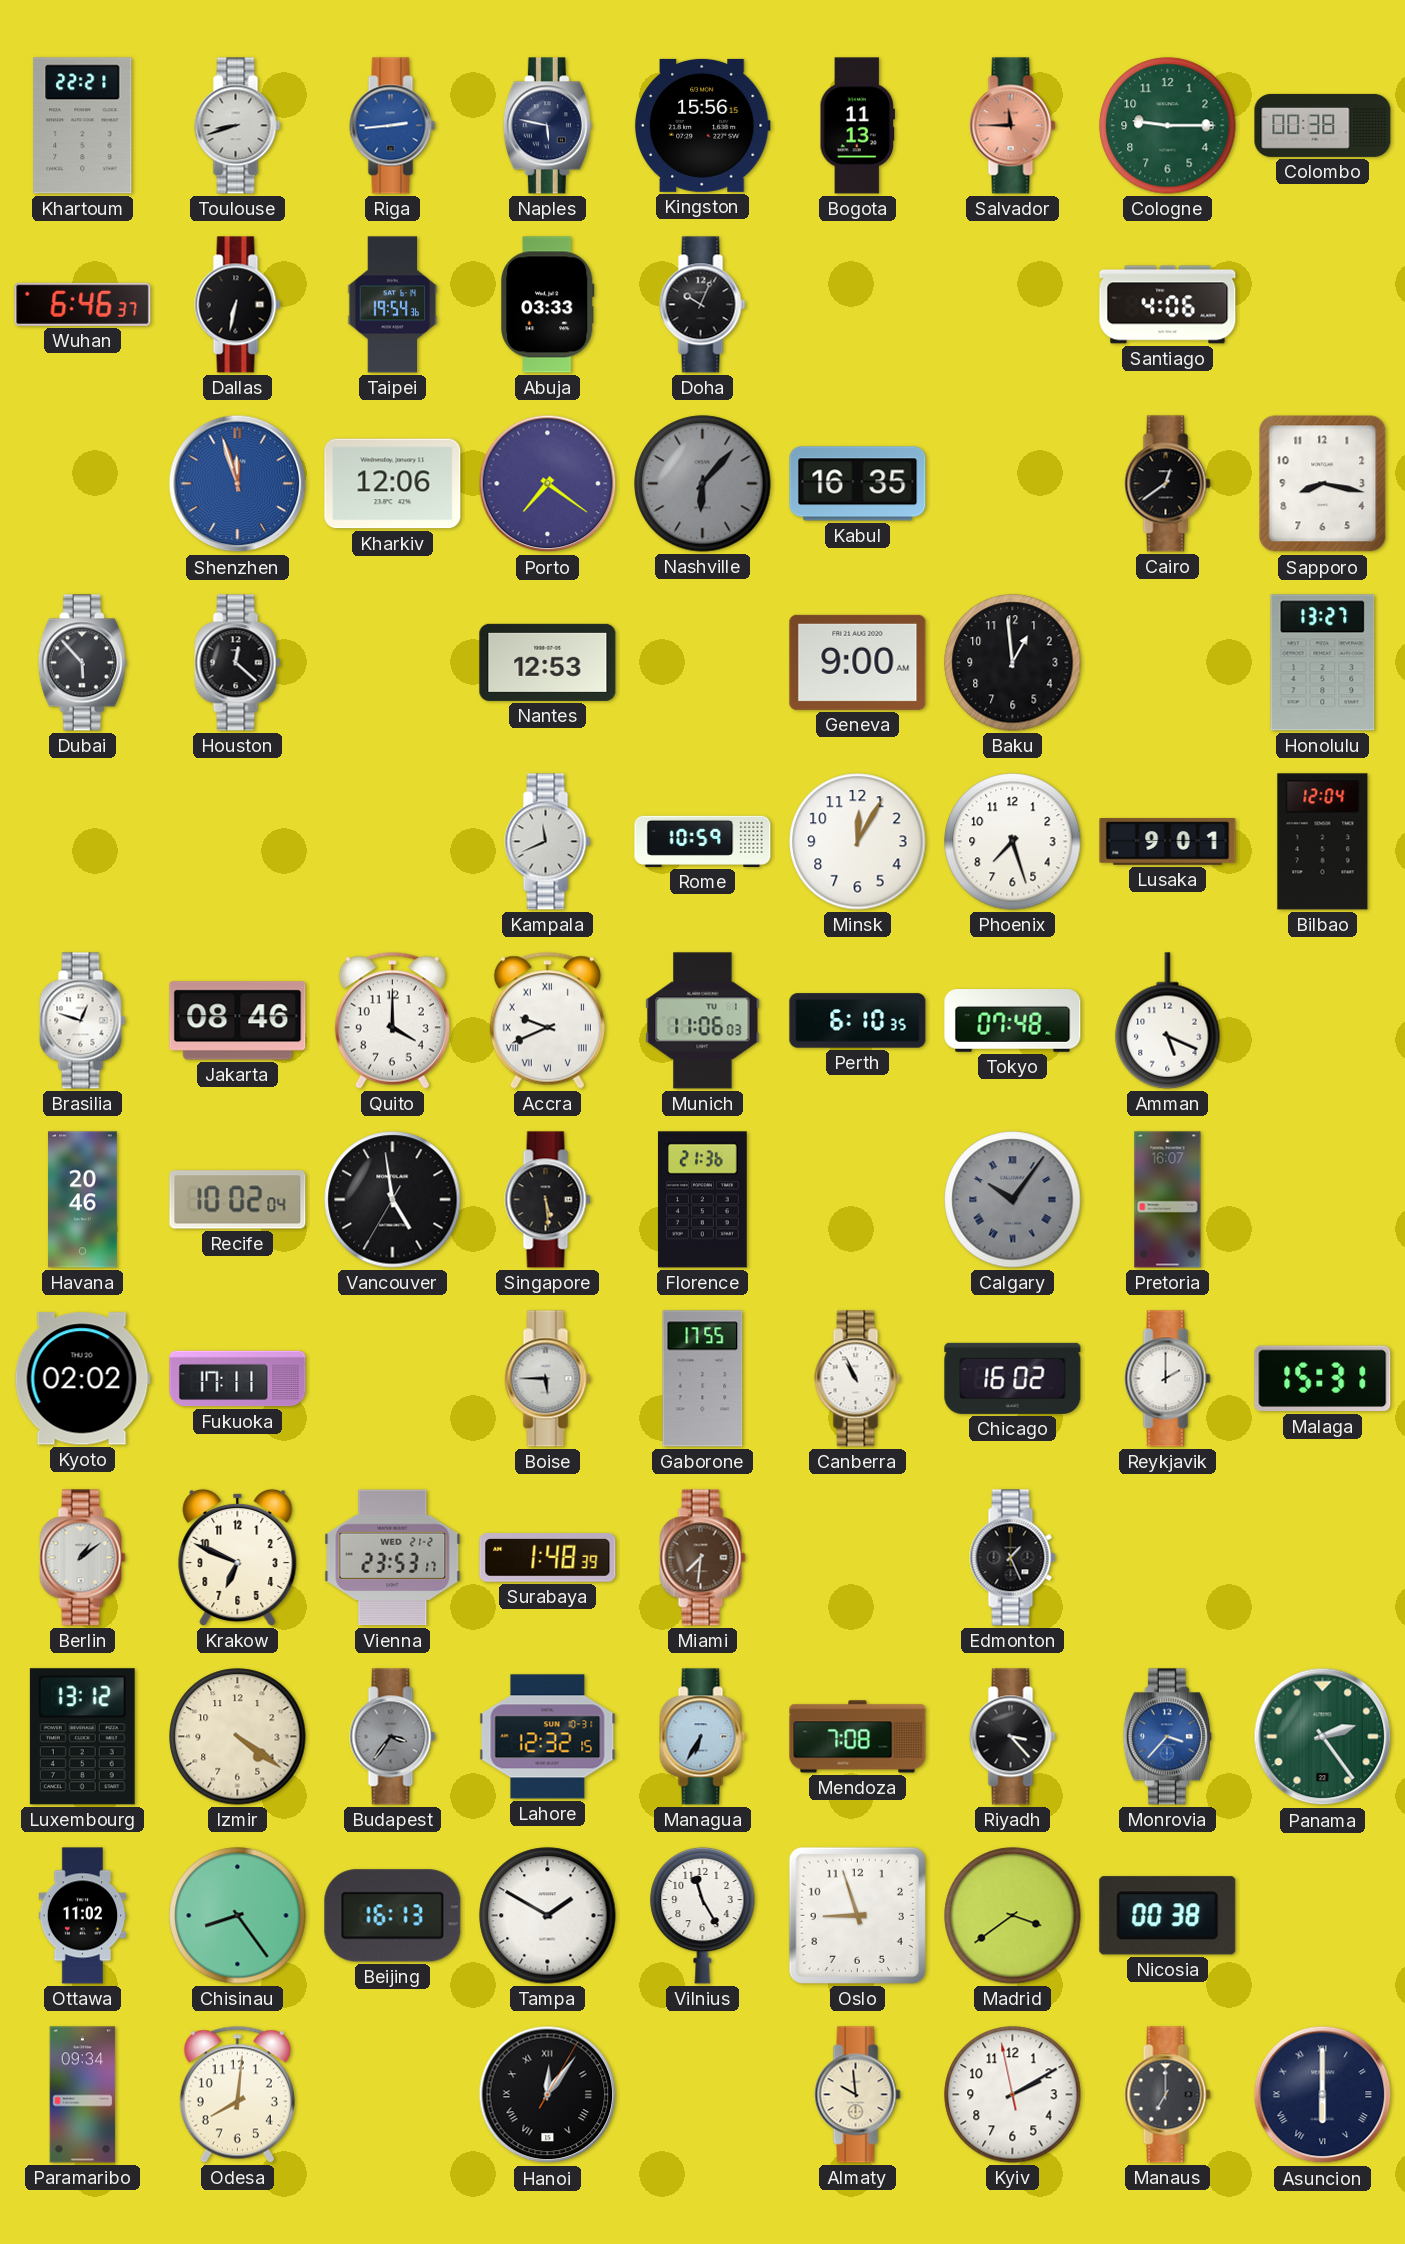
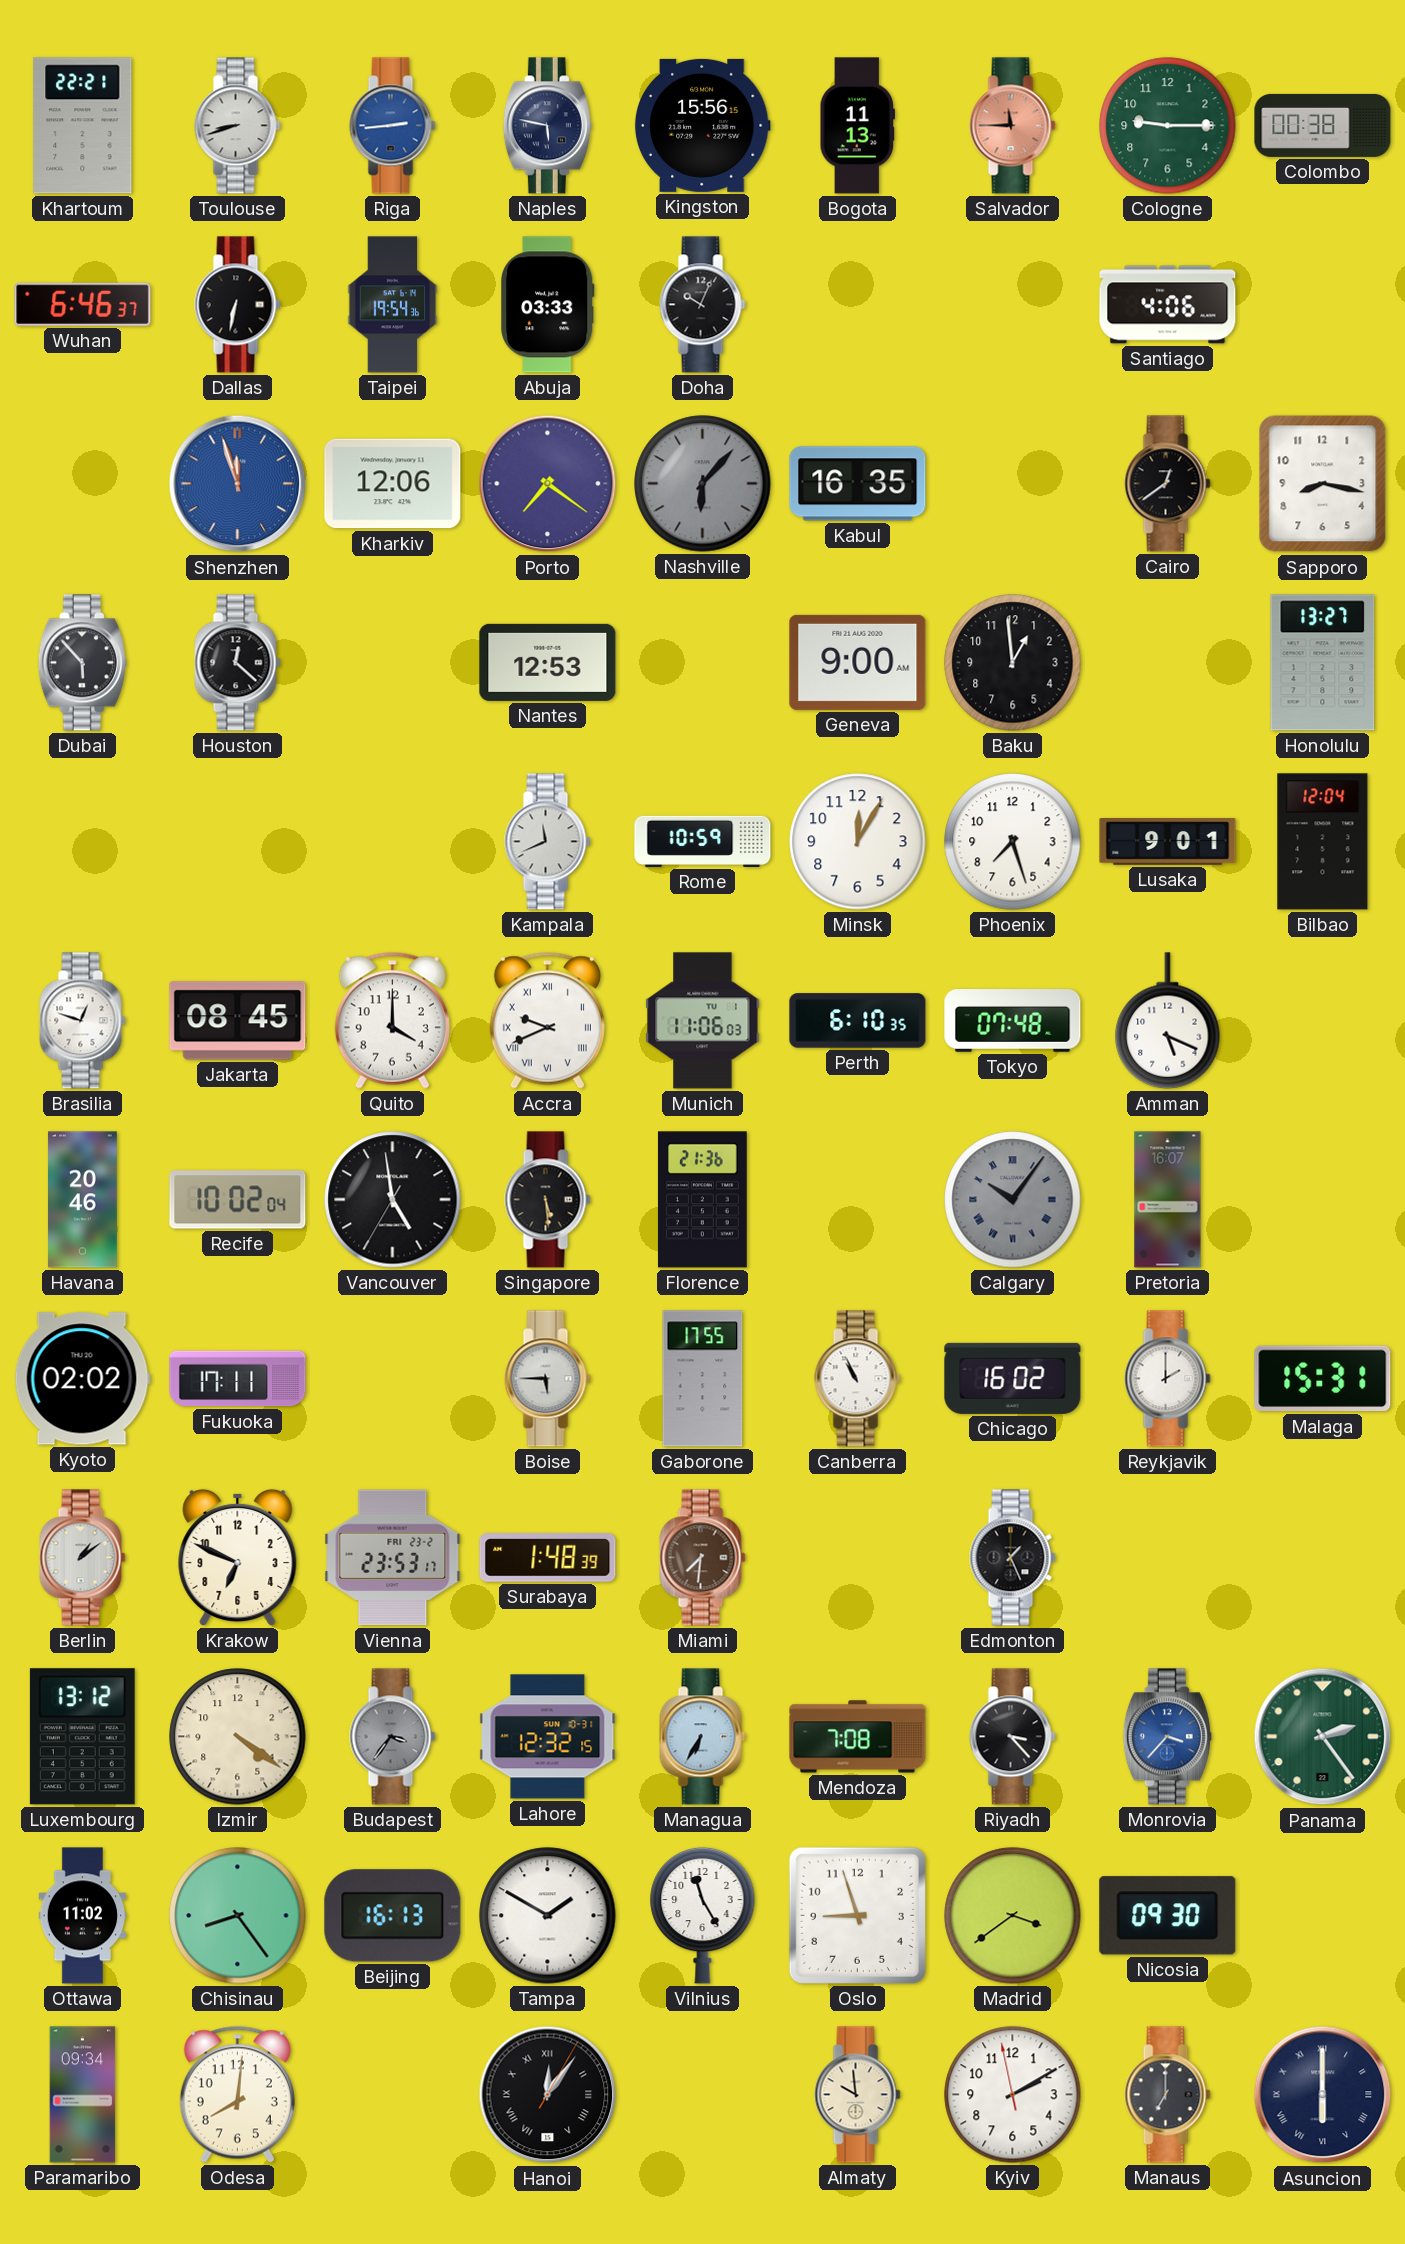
Jakarta: 08:46 -> 08:45
Vienna date: WED 21-2 -> FRI 23-2
Nicosia: 00:38 -> 09:30
